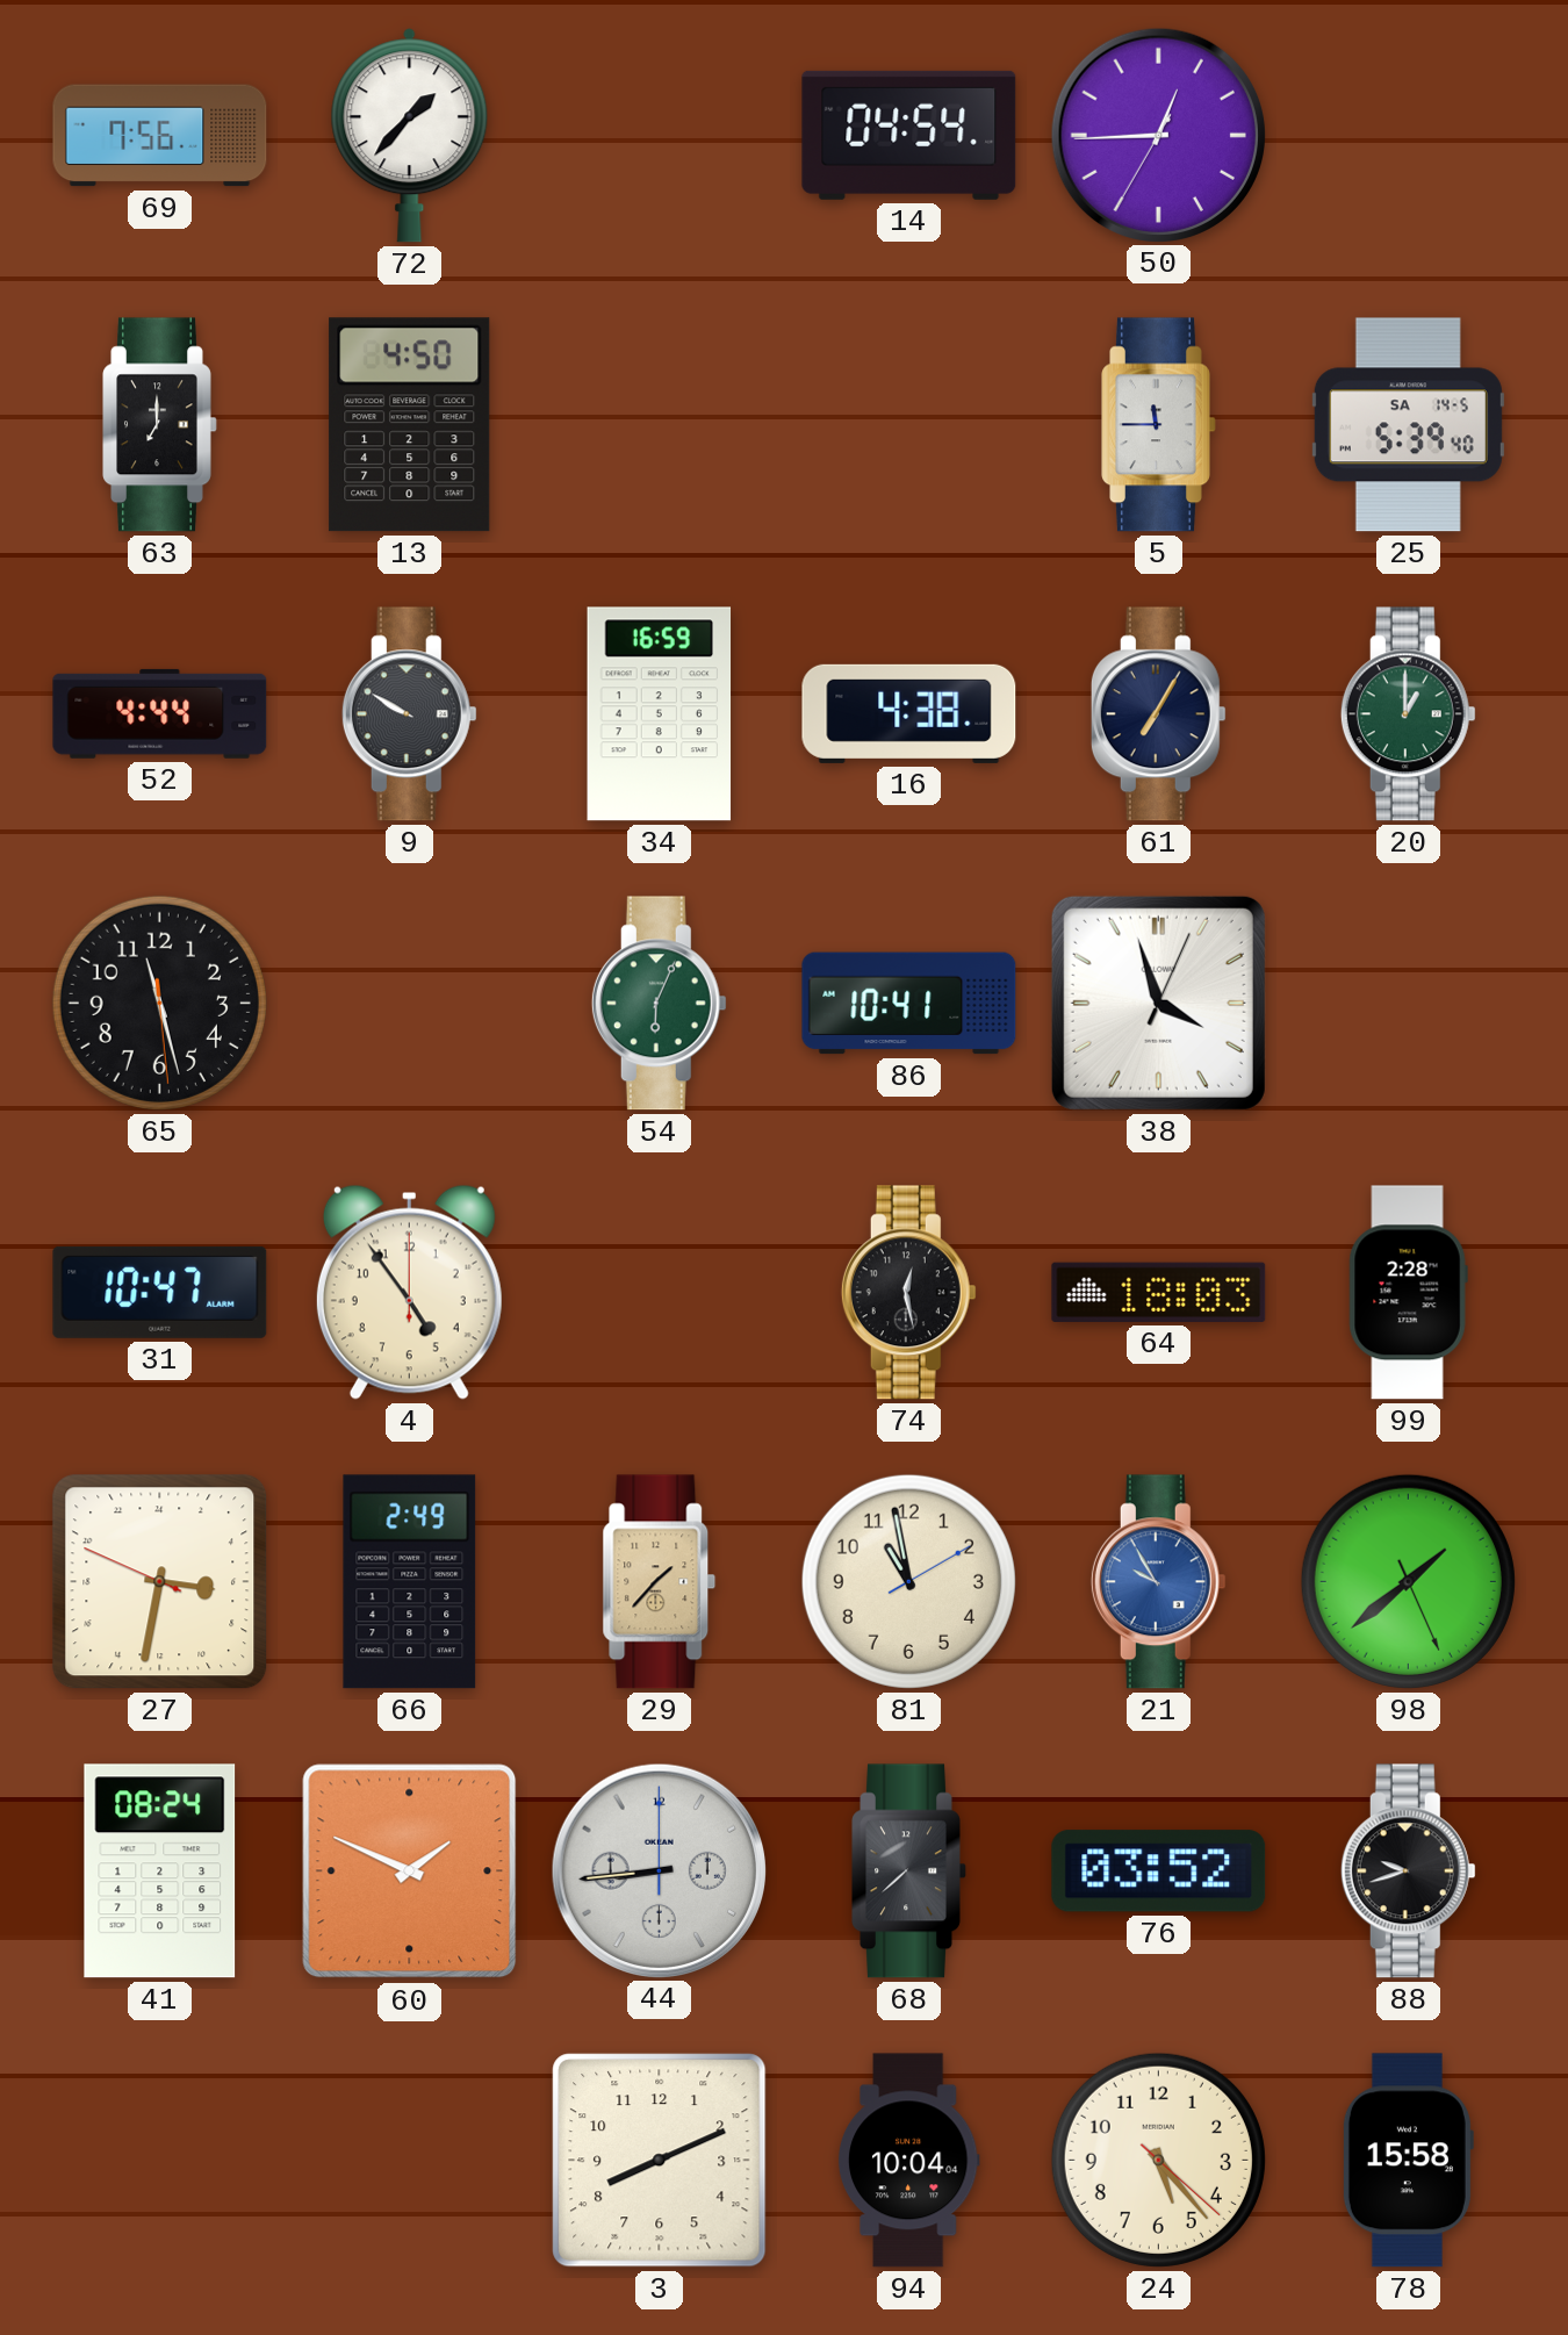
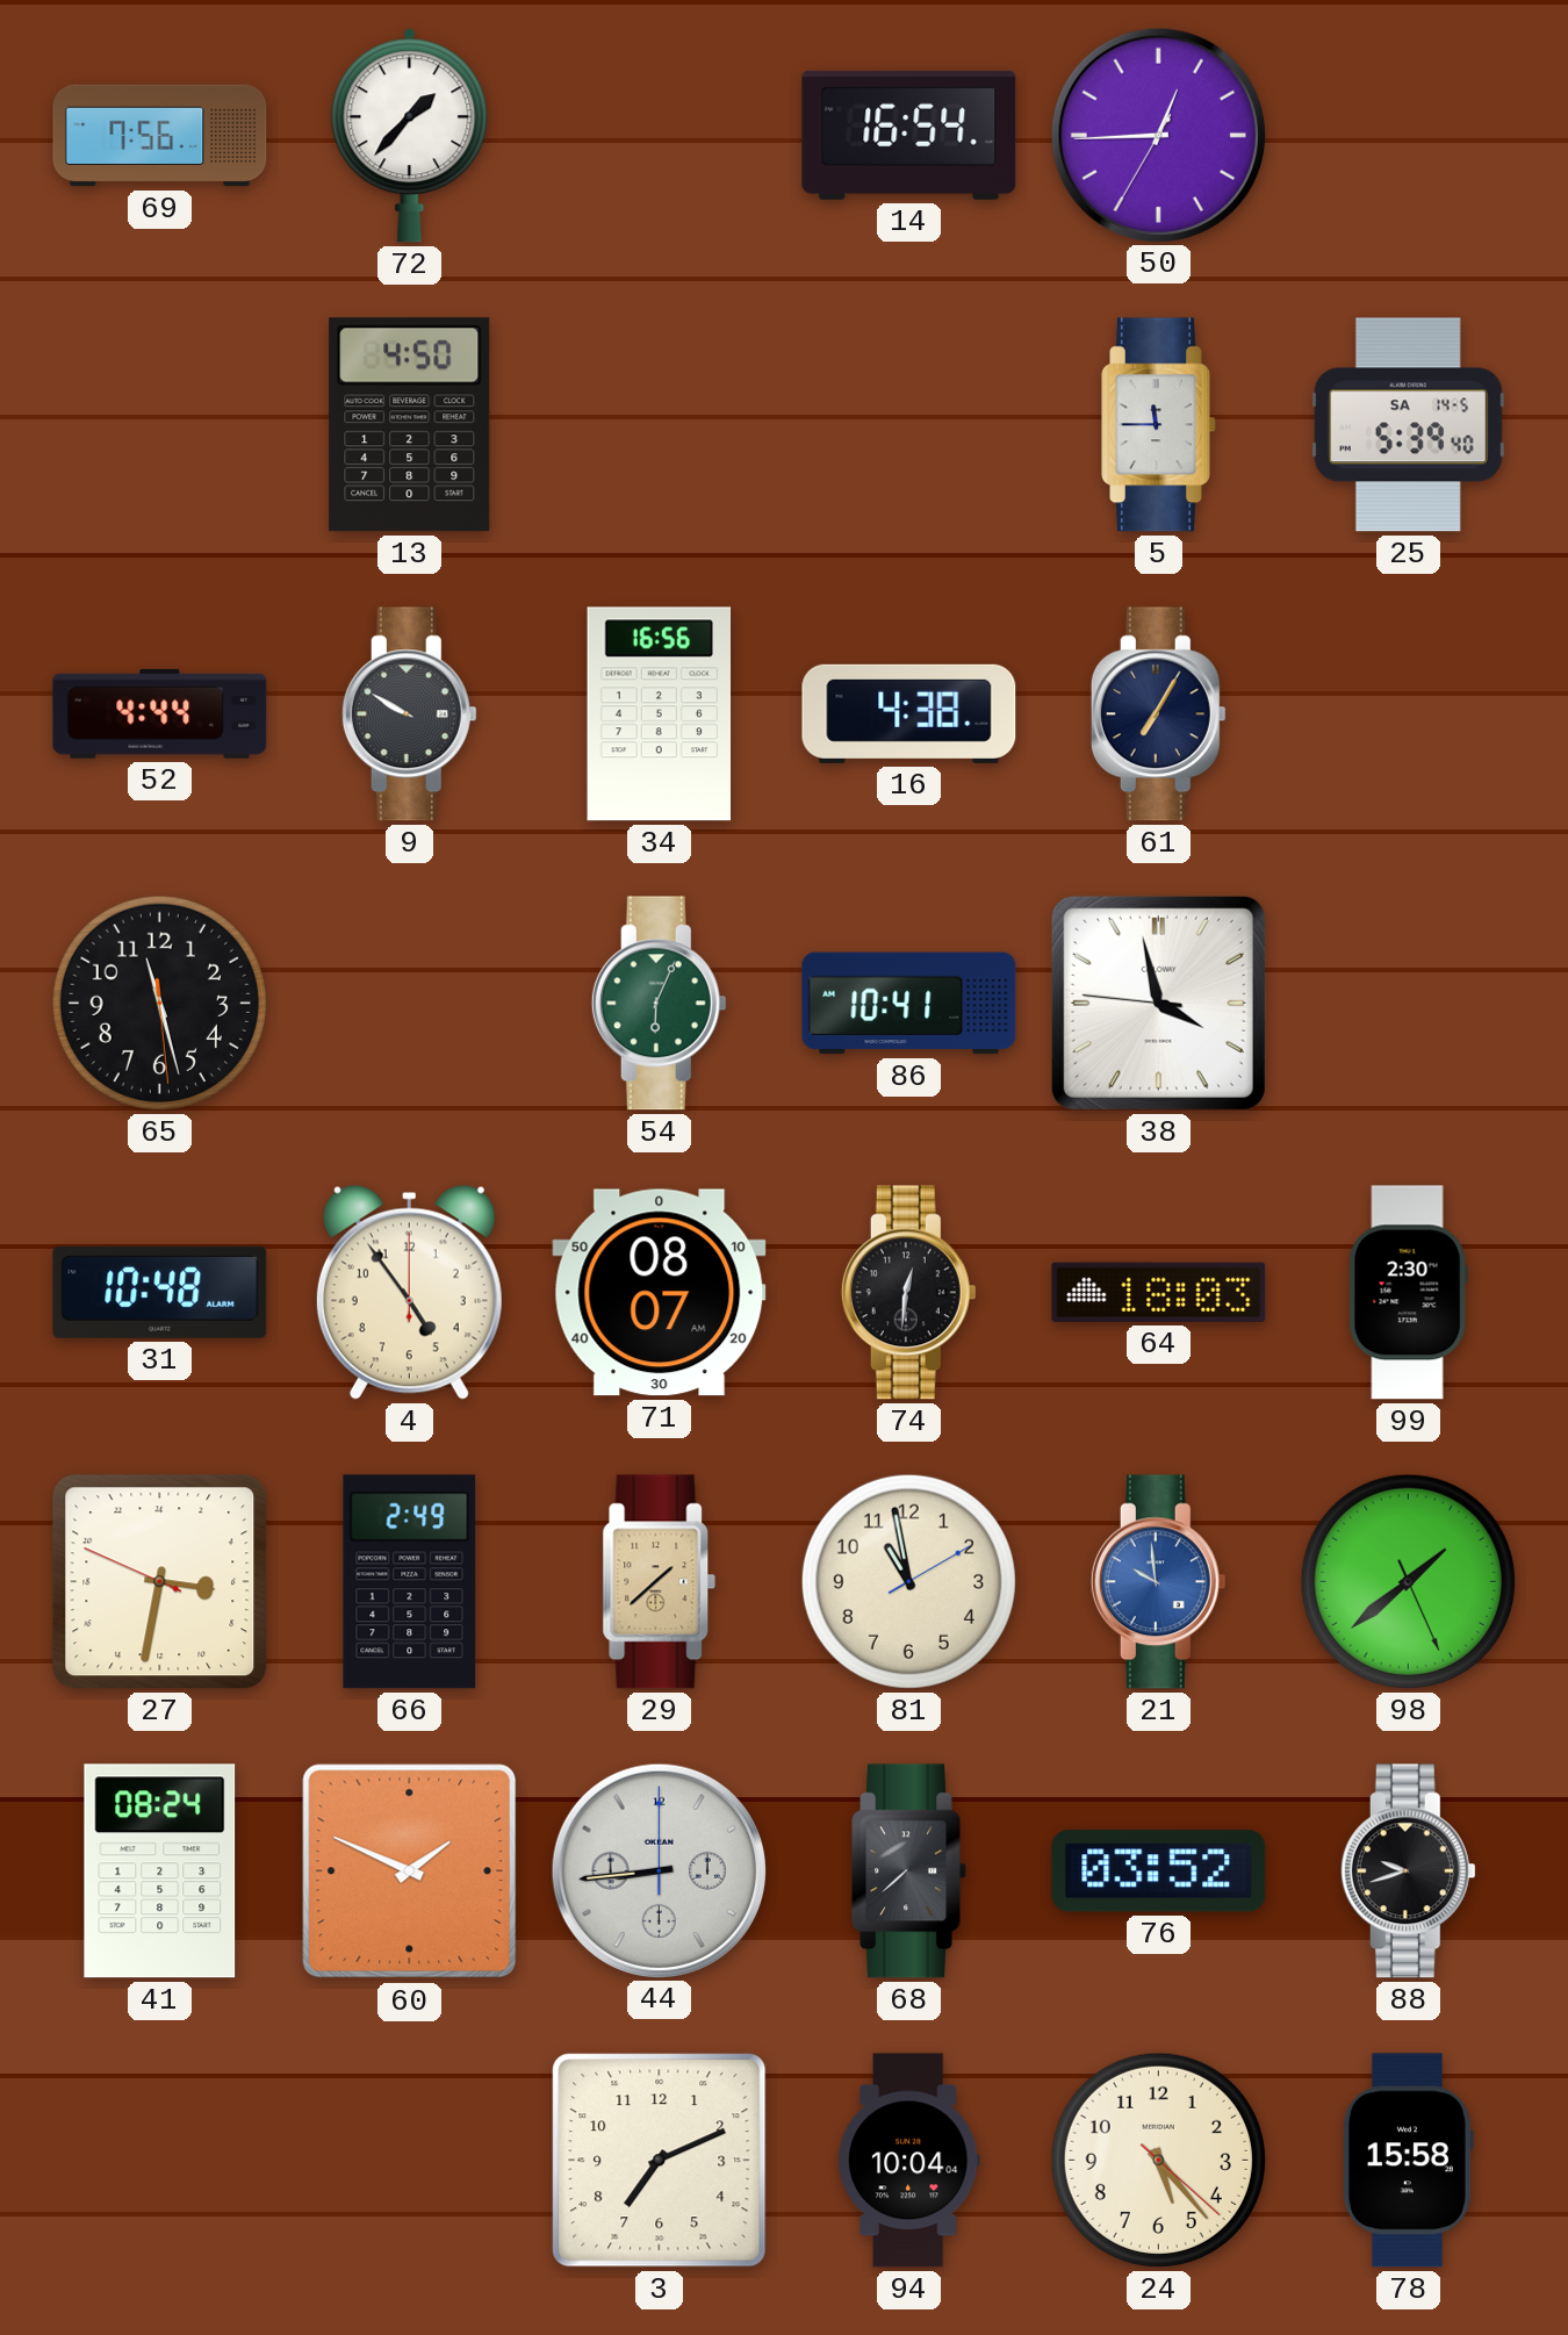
14: 04:54 -> 16:54
63: 7:00 -> none
34: 16:59 -> 16:56
20: 1:00 -> none
38: 3:57:04 -> 3:57:46
31: 10:47 -> 10:48
71: none -> 08:07
74: 12:28 -> 12:31
99: 2:28 -> 2:30
29: 1:37 -> 1:38
21: 9:55 -> 9:59
3: 8:11 -> 7:11
